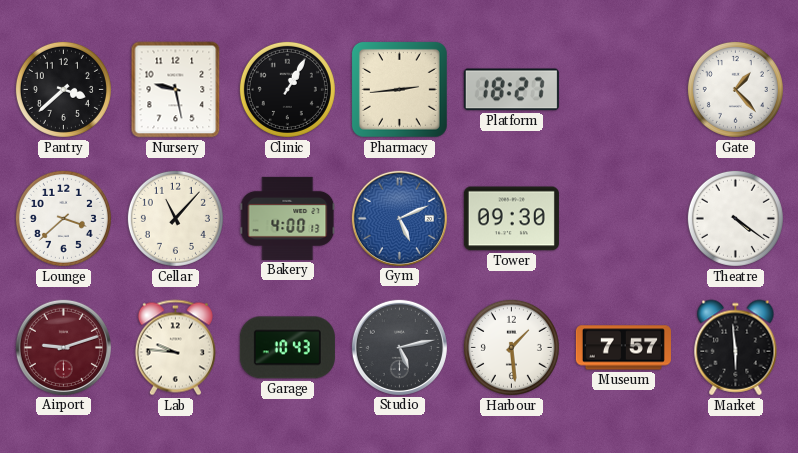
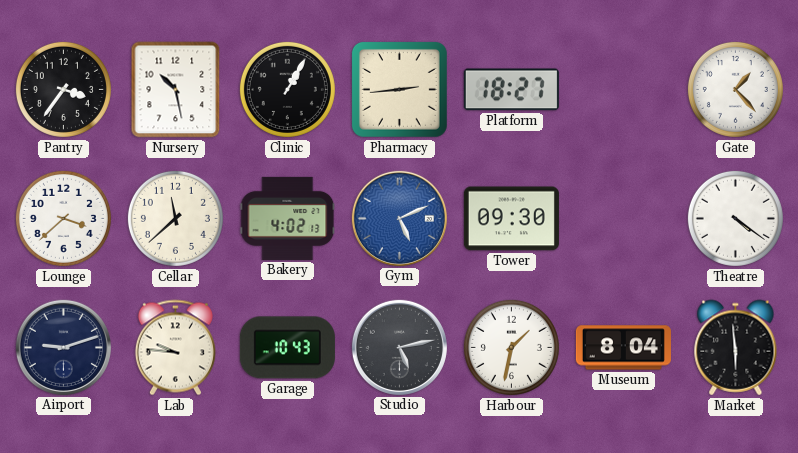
Pantry: 3:38 -> 3:36
Nursery: 9:28 -> 10:28
Cellar: 11:07 -> 11:38
Bakery: 4:00 -> 4:02
Airport dial: burgundy -> navy
Harbour: 1:29 -> 1:32
Museum: 7:57 -> 8:04
